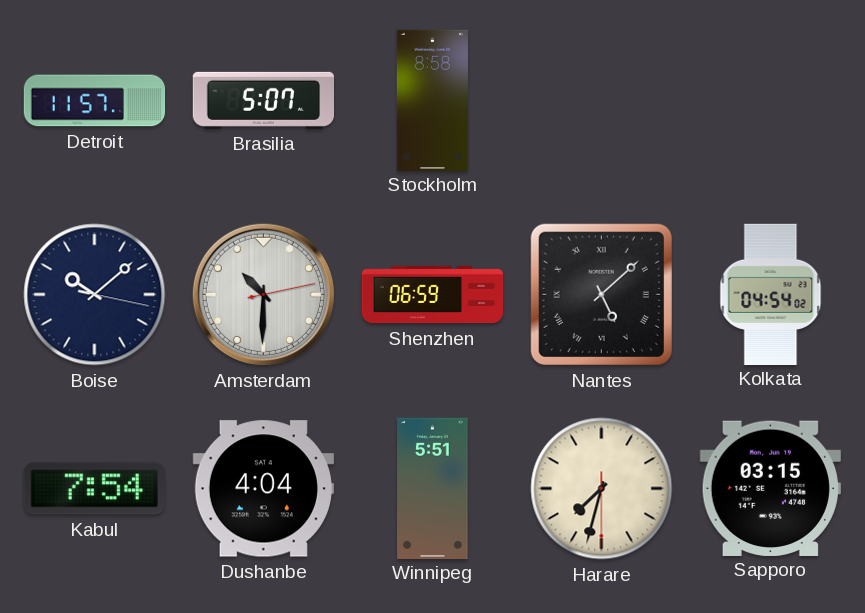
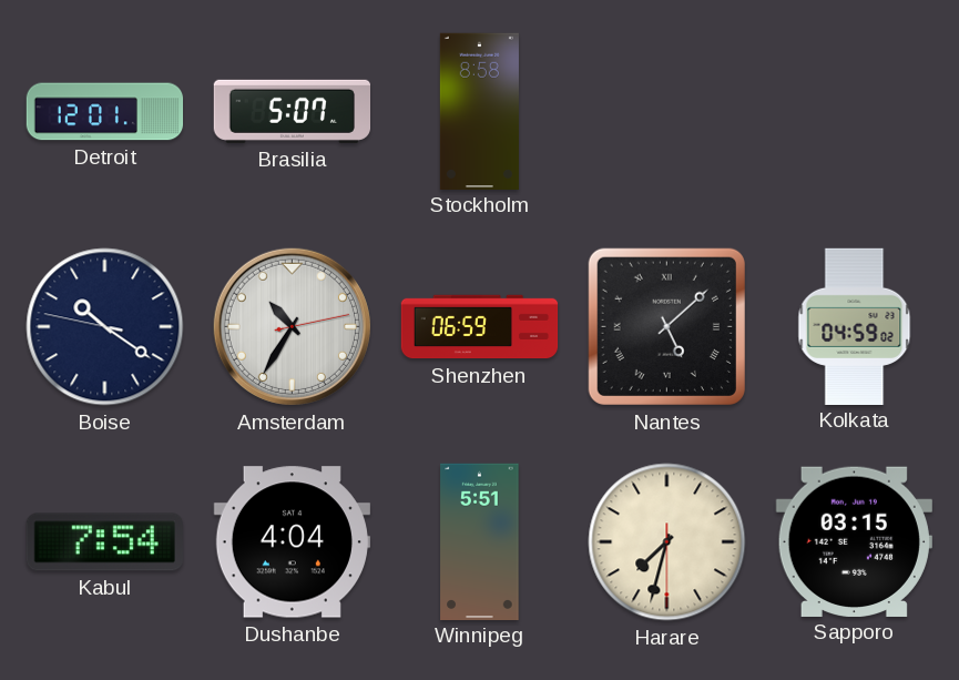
Detroit: 11:57 -> 12:01
Boise: 10:08 -> 10:20
Amsterdam: 10:30 -> 10:35
Kolkata: 04:54 -> 04:59
